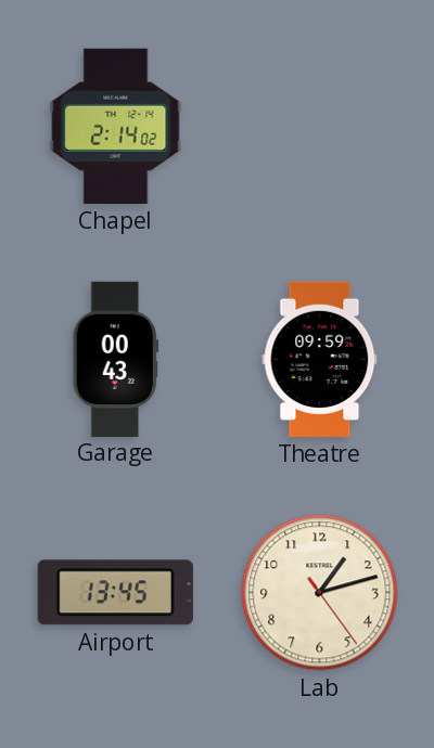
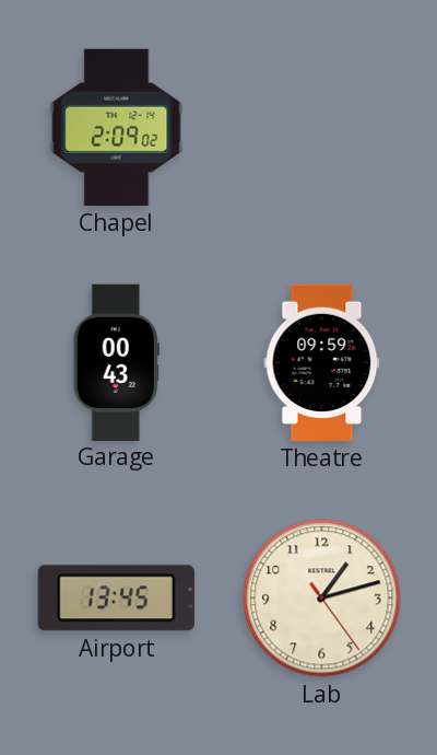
Chapel: 2:14 -> 2:09
